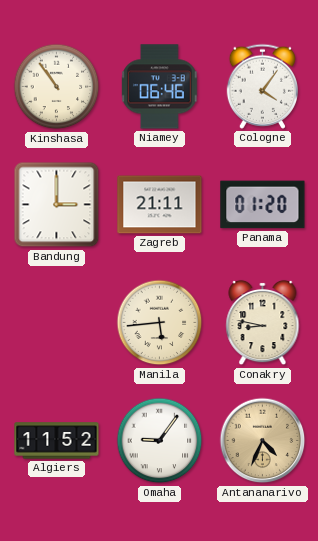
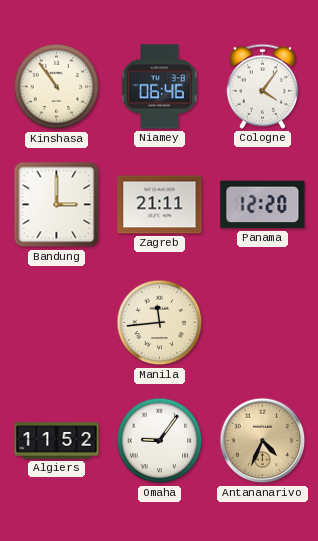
Panama: 01:20 -> 12:20
Manila: 5:44 -> 11:44
Conakry: 8:47 -> none
